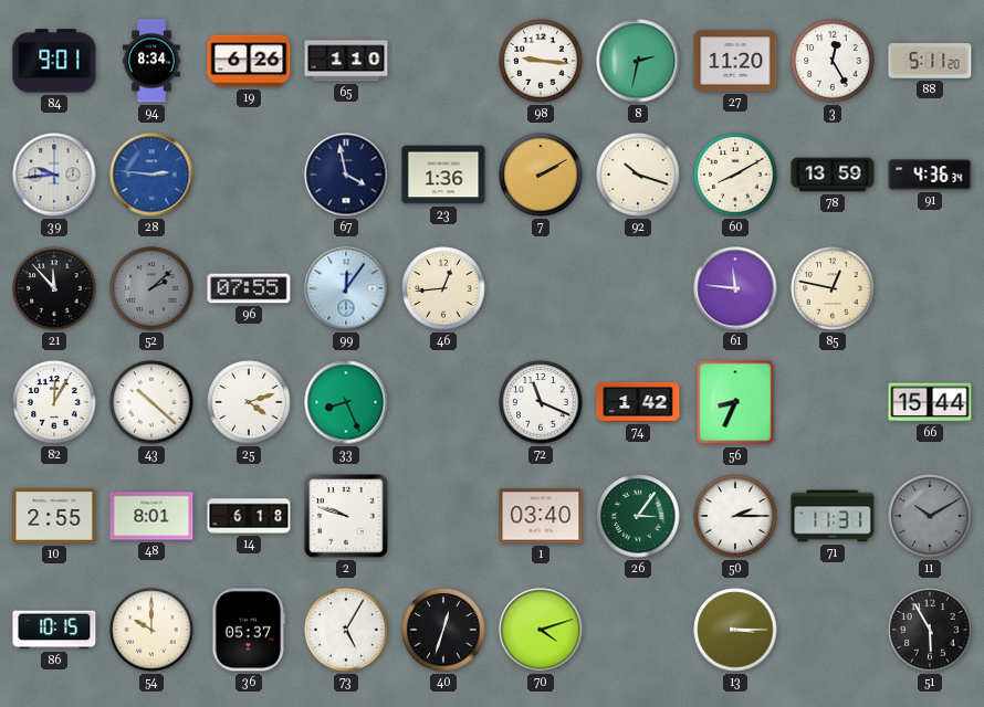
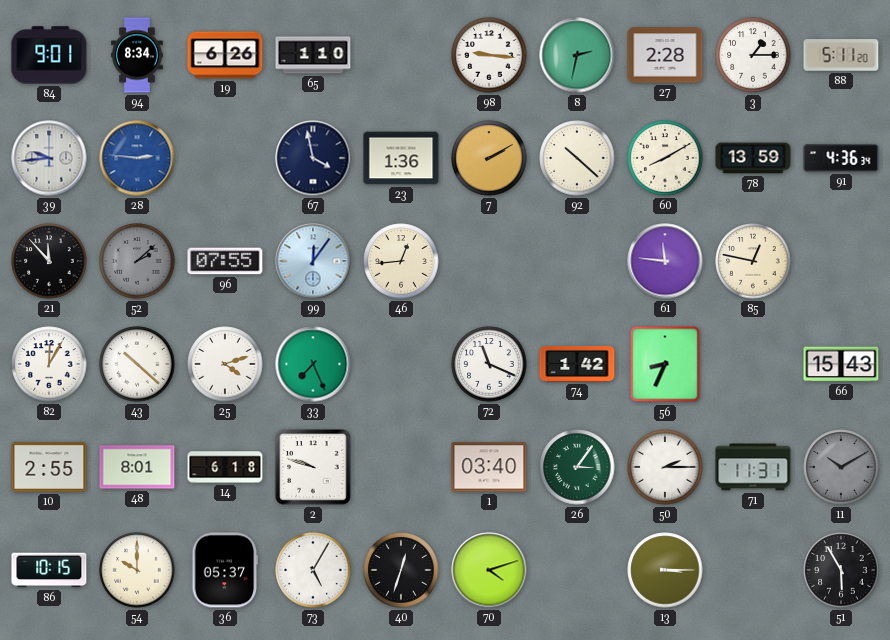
27: 11:20 -> 2:28
3: 12:25 -> 1:15
92: 10:18 -> 10:22
33: 8:26 -> 7:26
66: 15:44 -> 15:43
